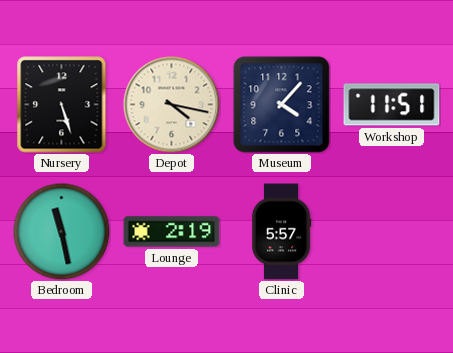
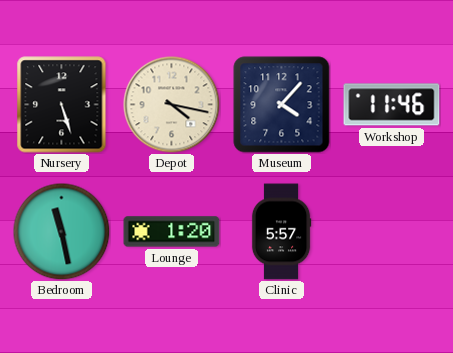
Workshop: 11:51 -> 11:46
Lounge: 2:19 -> 1:20
